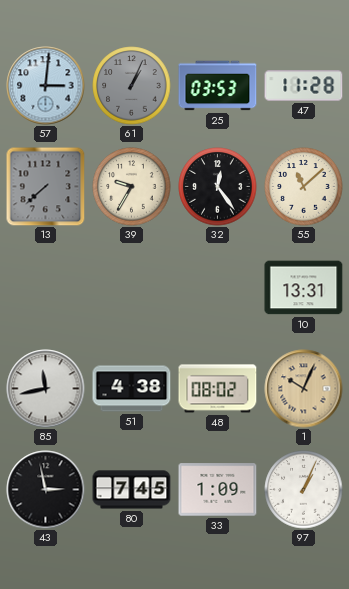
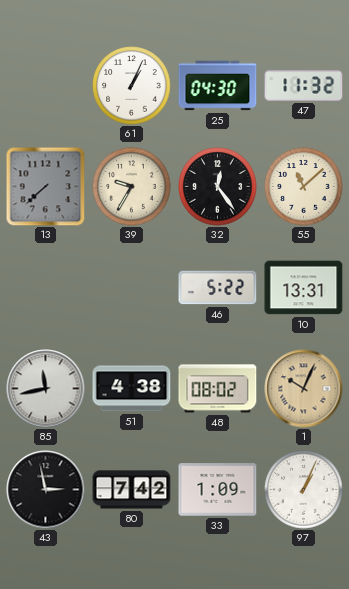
57: 3:01 -> none
61 dial: grey -> white
25: 03:53 -> 04:30
47: 11:28 -> 11:32
46: none -> 5:22
80: 7:45 -> 7:42
